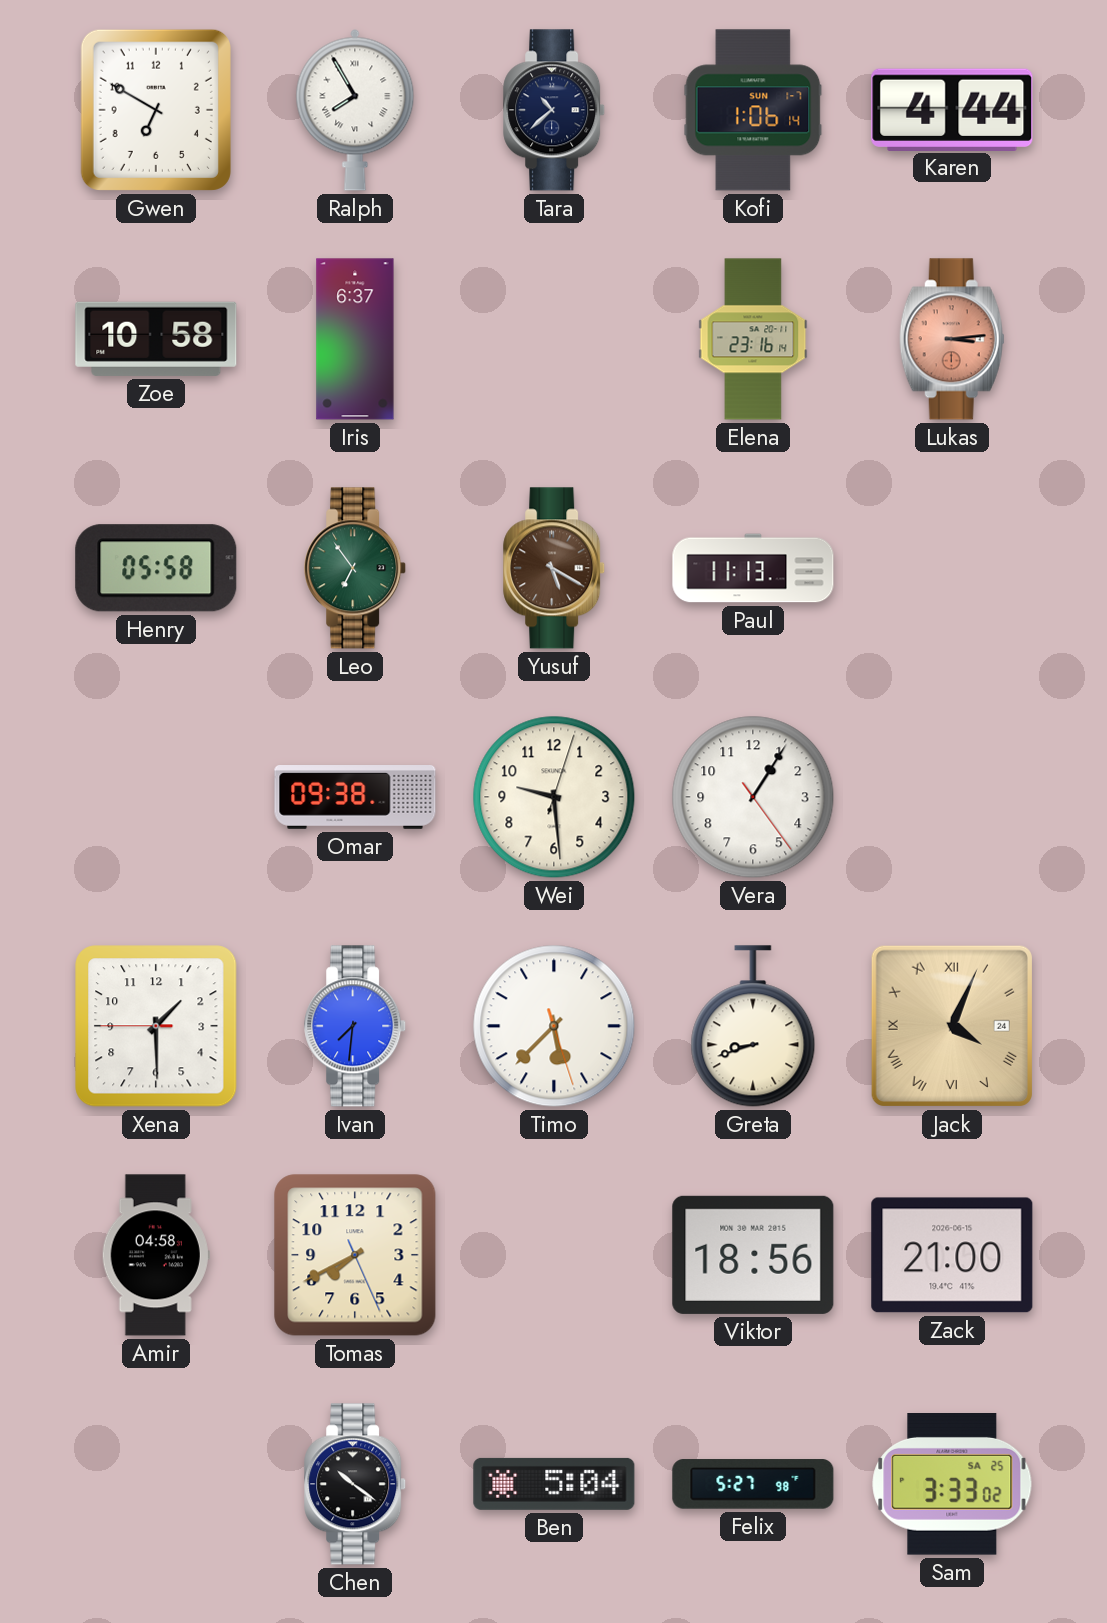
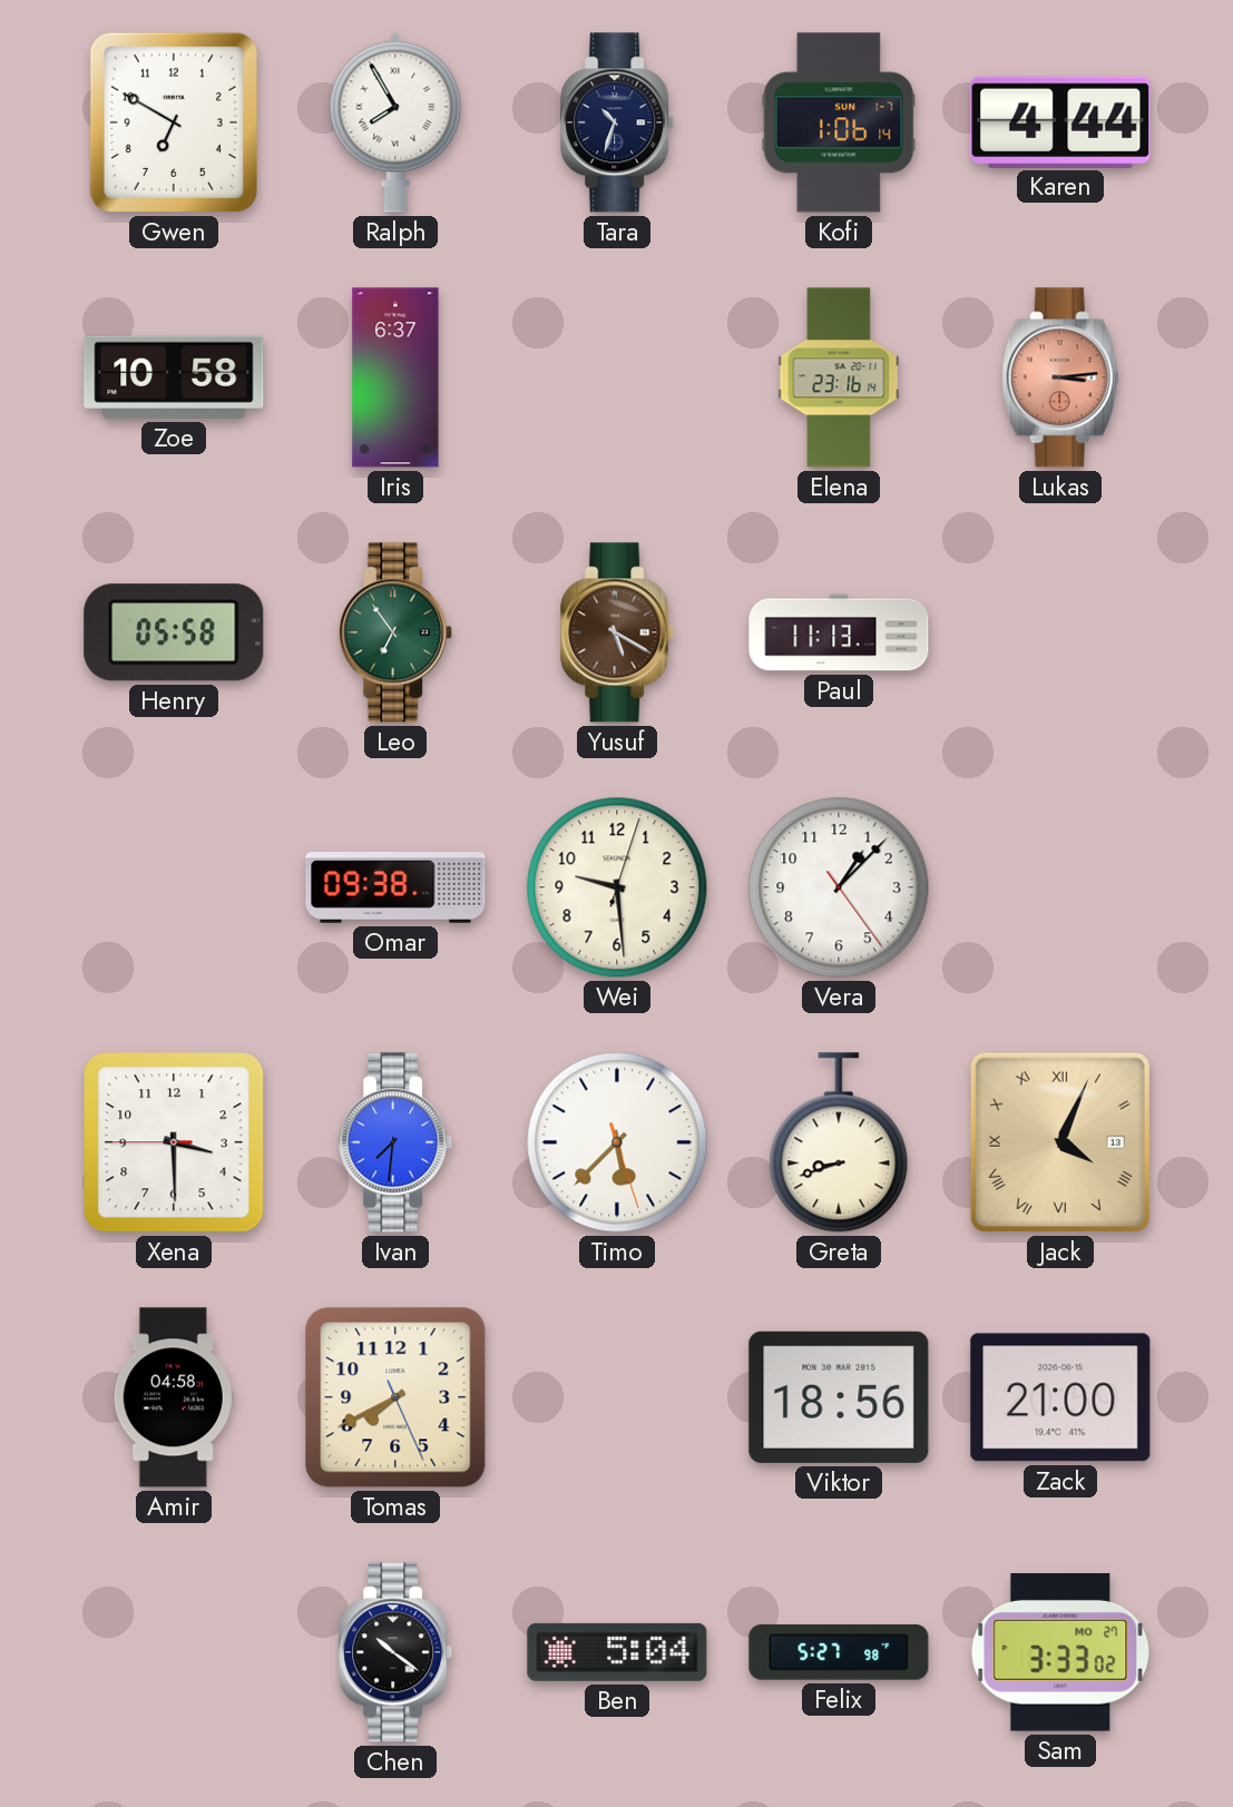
Tara: 10:38 -> 10:33
Vera: 1:05 -> 1:07
Xena: 1:29 -> 3:29
Jack date: 24 -> 13
Sam date: SA 25 -> MO 27
